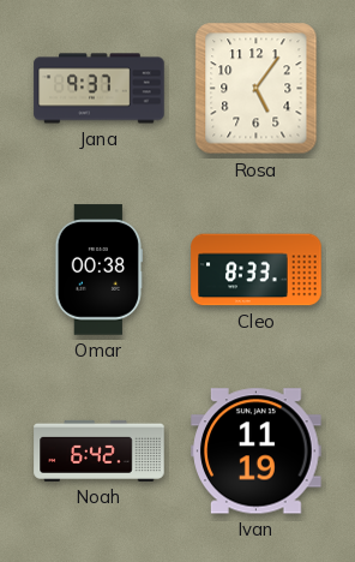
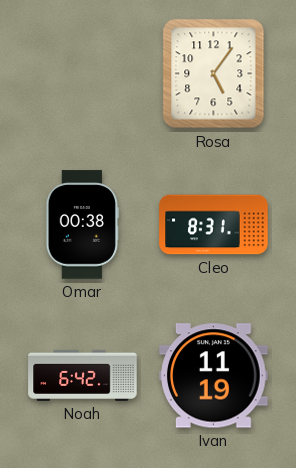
Jana: 9:37 -> none
Cleo: 8:33 -> 8:31
